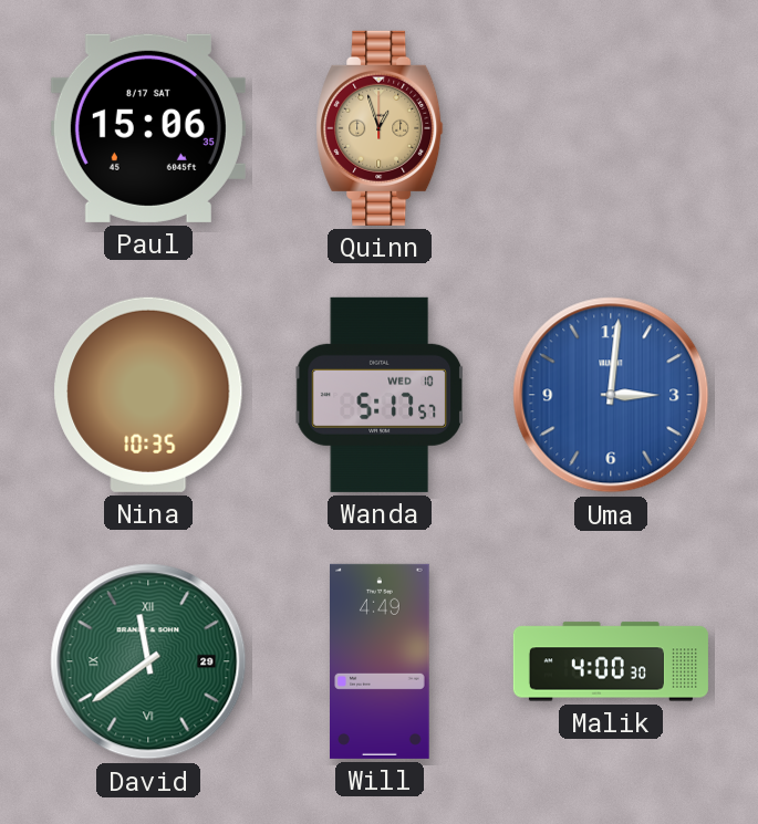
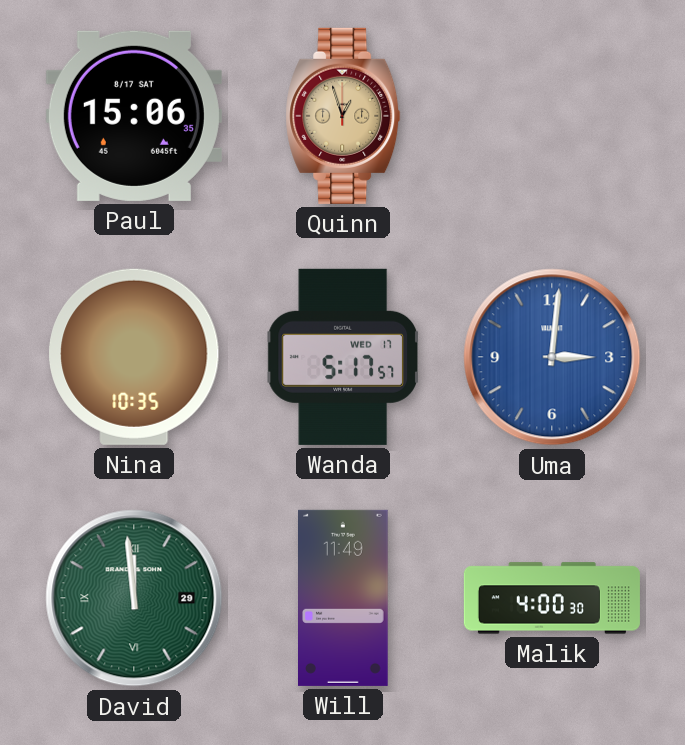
Wanda date: WED 10 -> WED 17
David: 11:39 -> 11:59
Will: 4:49 -> 11:49
